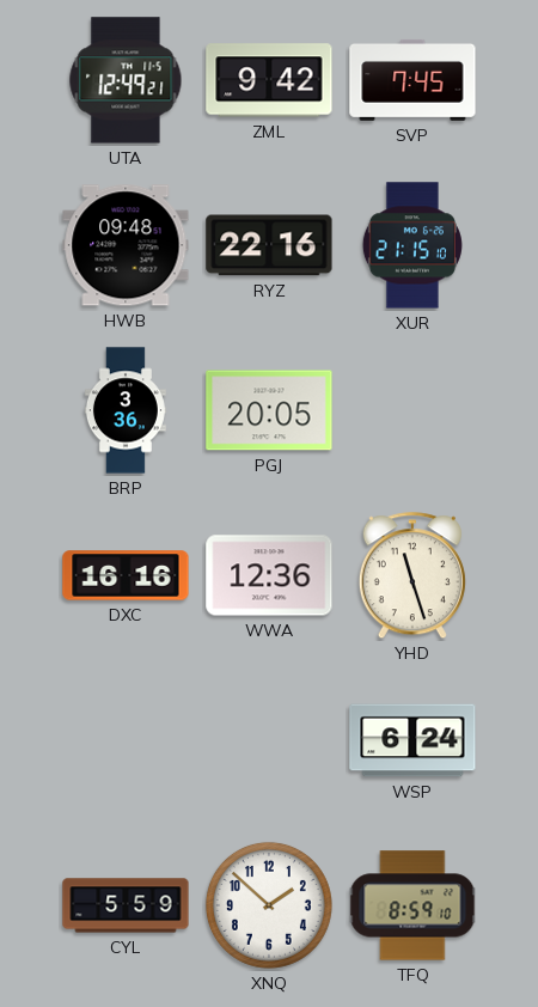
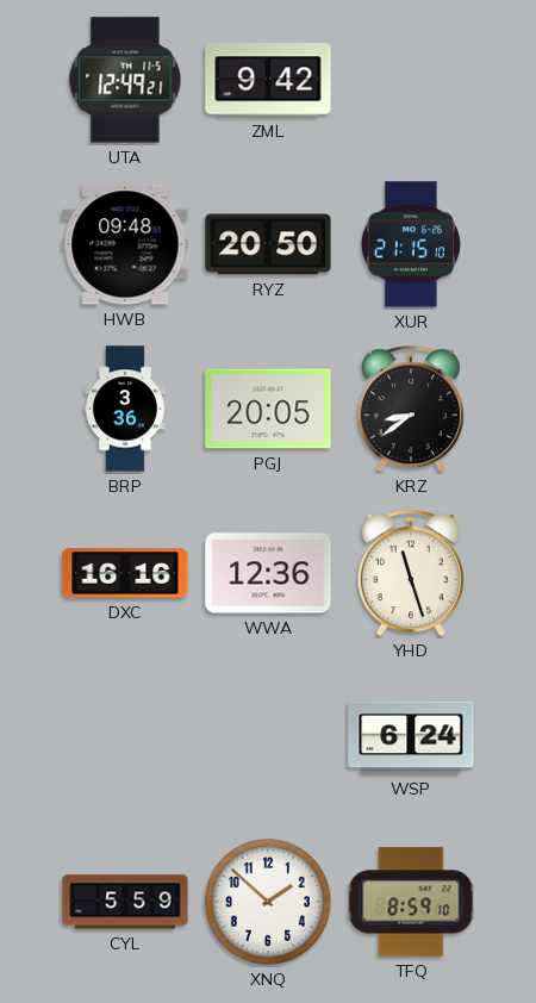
SVP: 7:45 -> none
RYZ: 22:16 -> 20:50
KRZ: none -> 8:39
